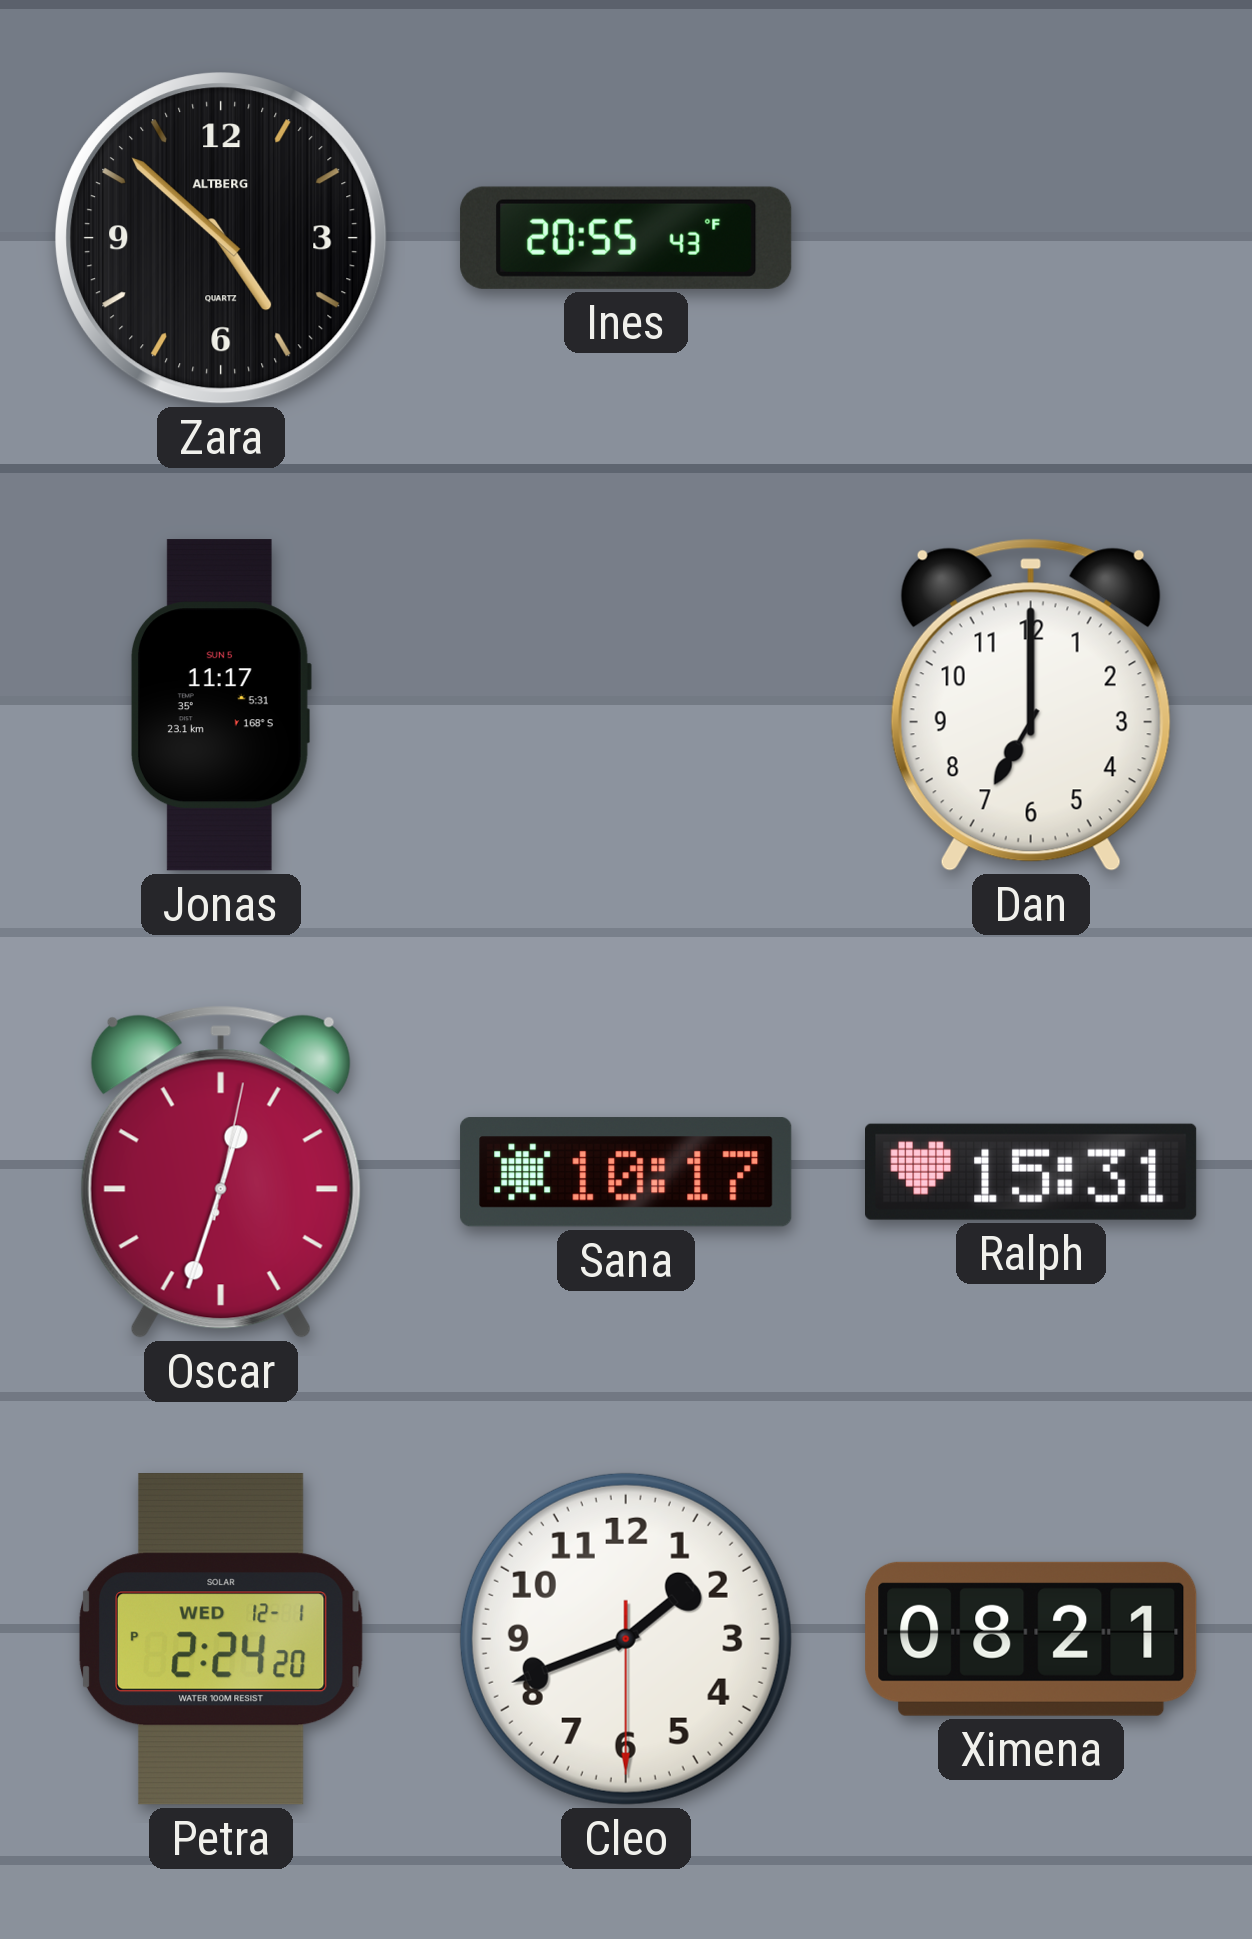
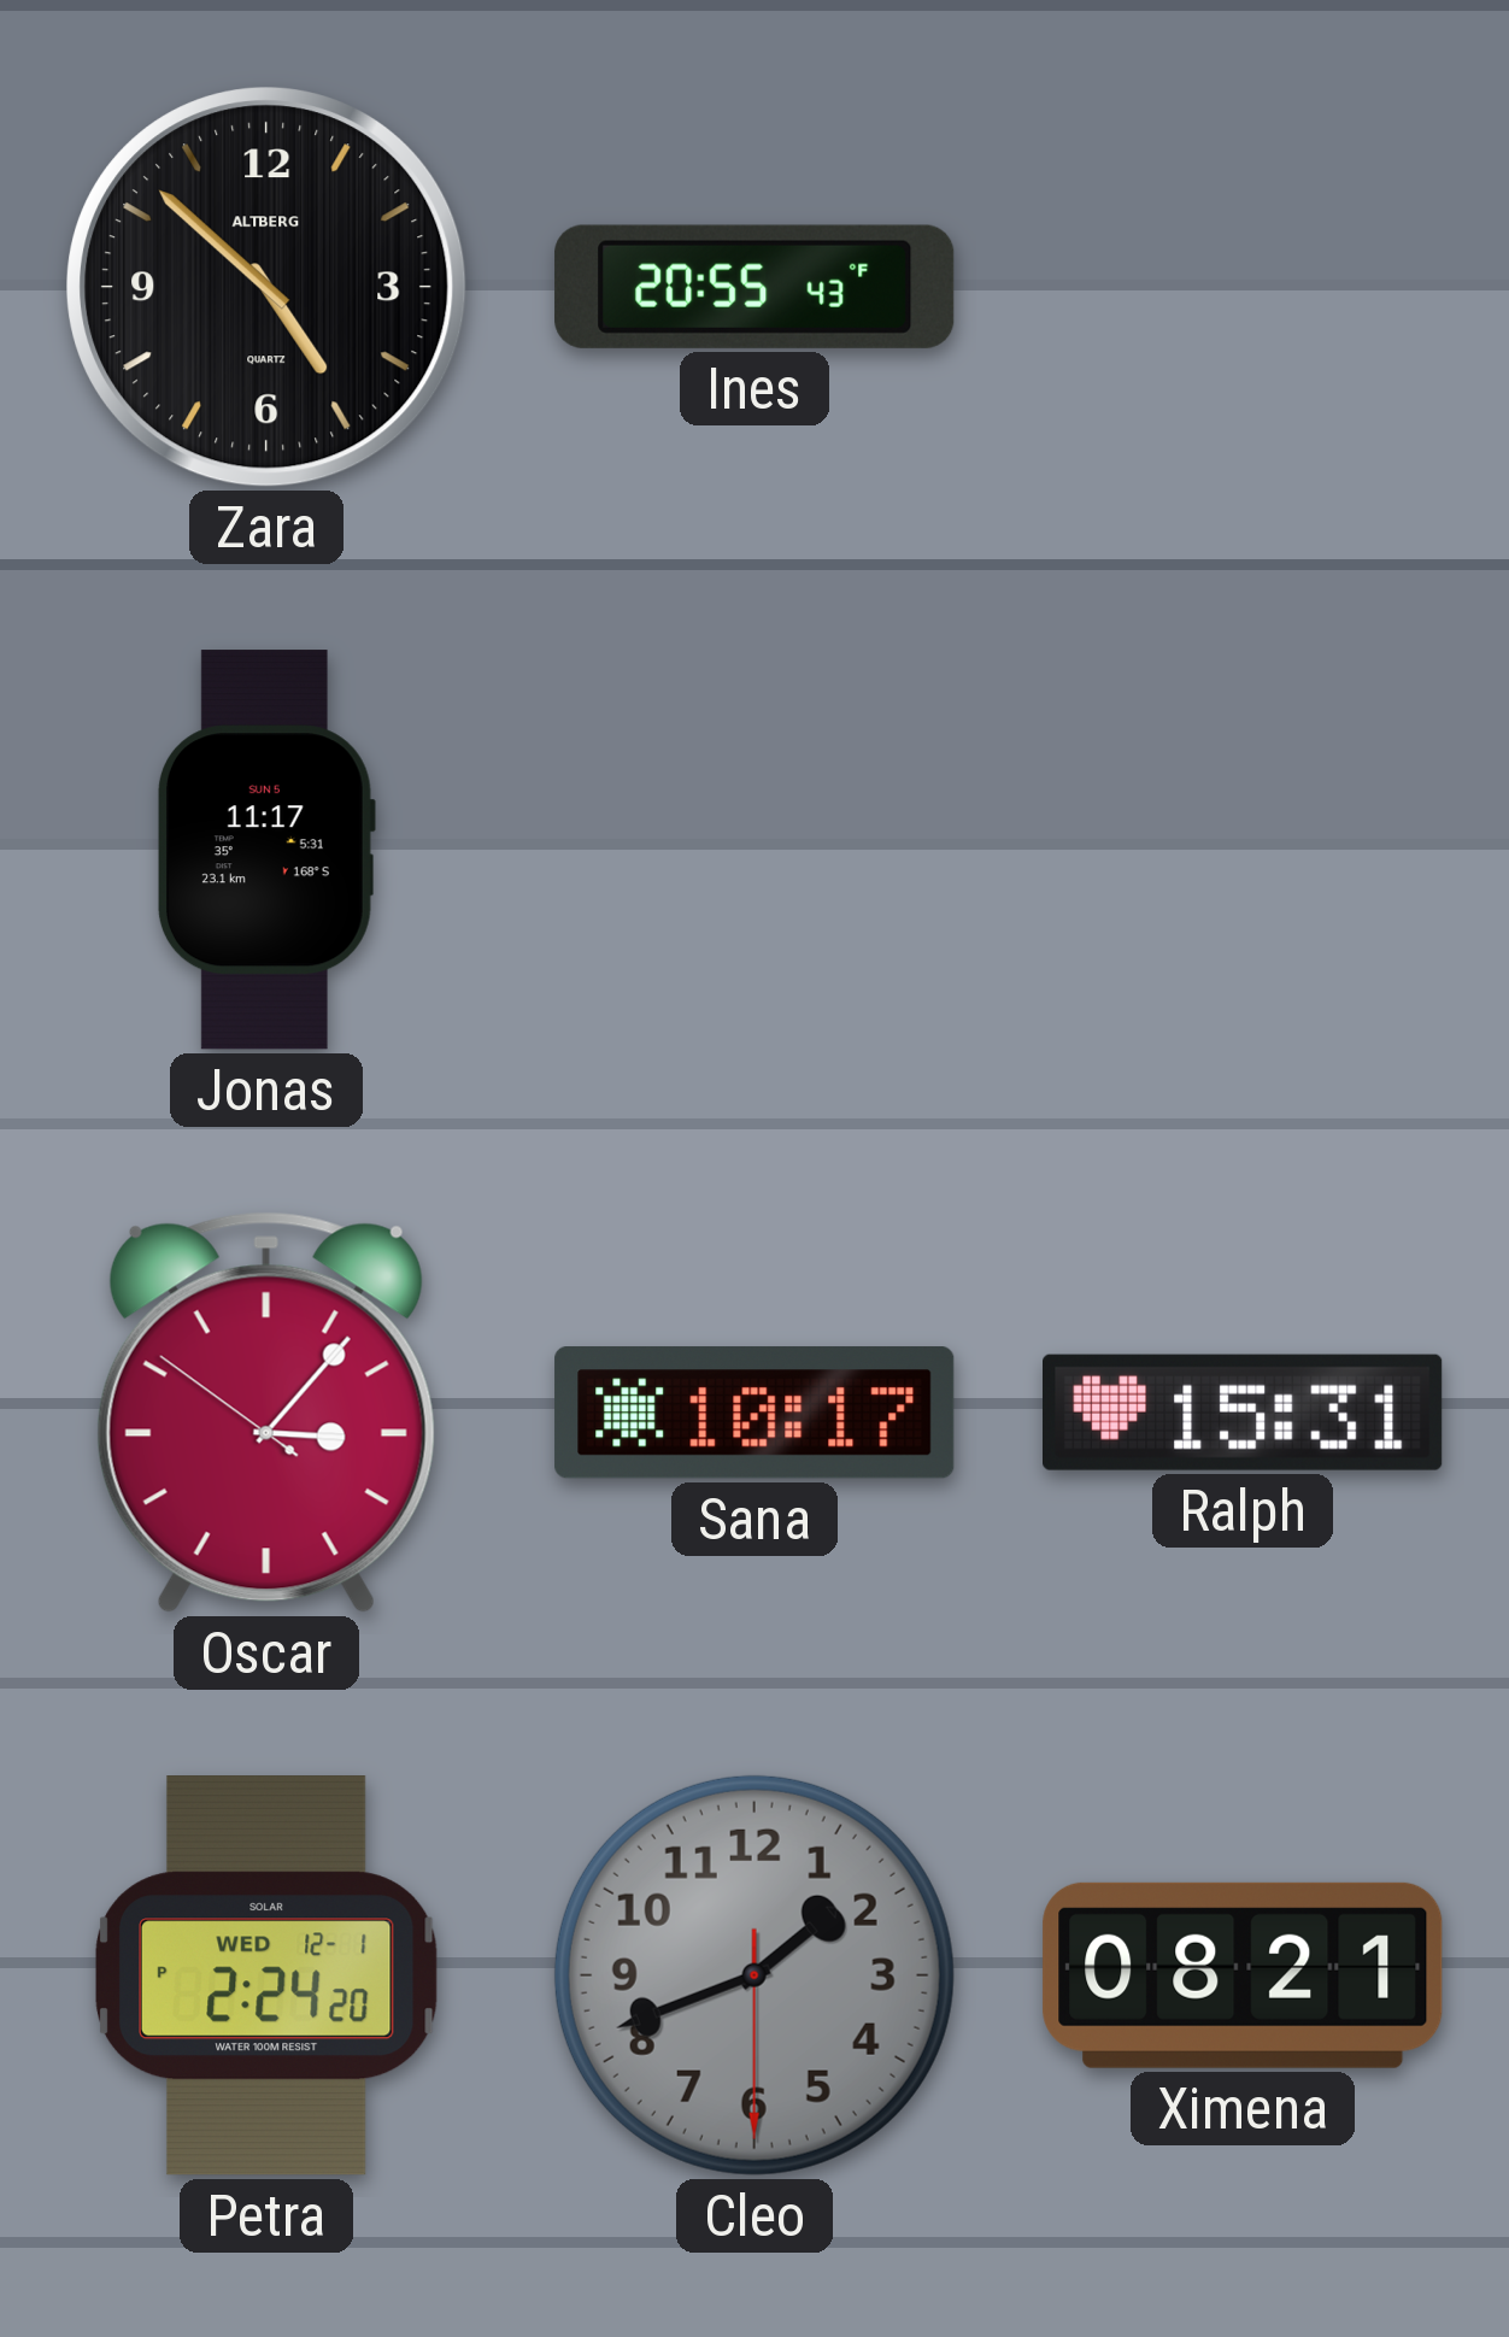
Dan: 7:00 -> none
Oscar: 12:33 -> 3:06
Cleo dial: white -> grey
